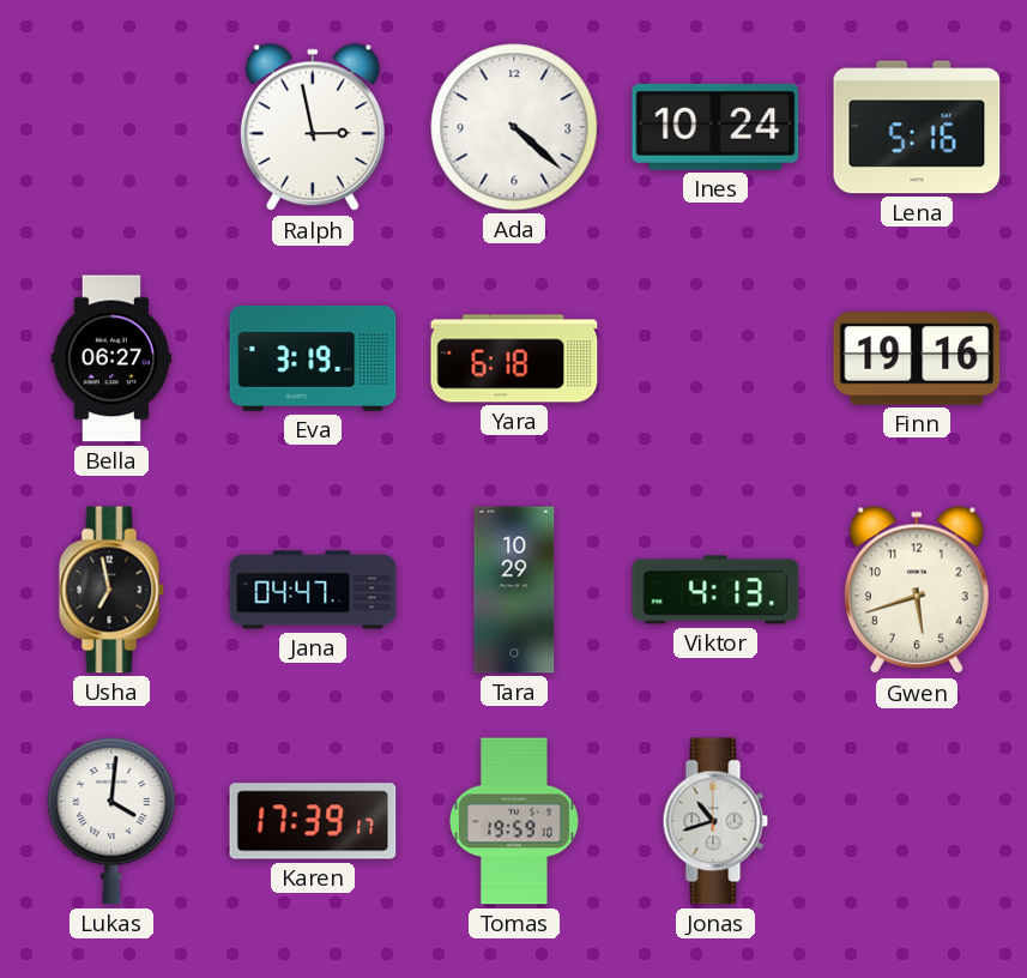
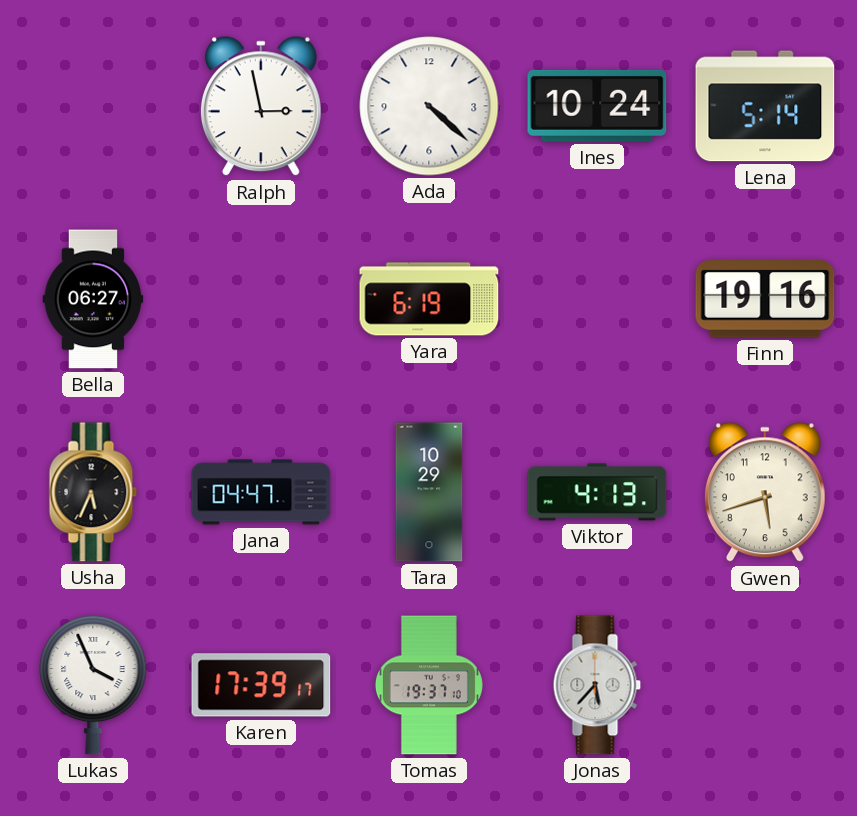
Lena: 5:16 -> 5:14
Eva: 3:19 -> none
Yara: 6:18 -> 6:19
Usha: 6:58 -> 5:34
Lukas: 4:01 -> 3:56
Tomas: 19:59 -> 19:37
Jonas: 10:42 -> 5:37
